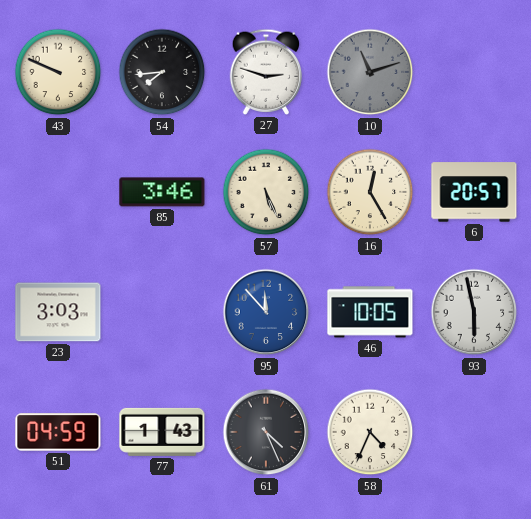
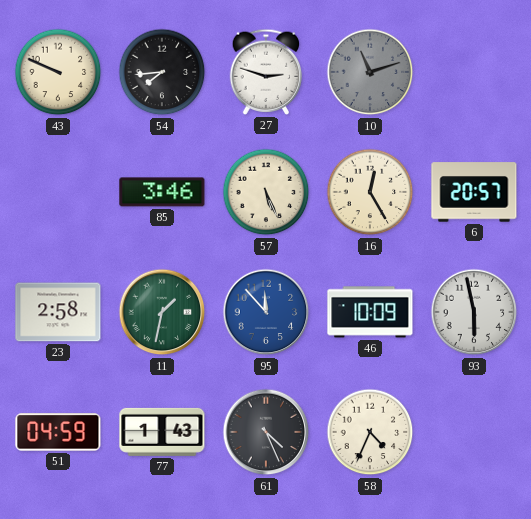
23: 3:03 -> 2:58
11: none -> 1:32
46: 10:05 -> 10:09
